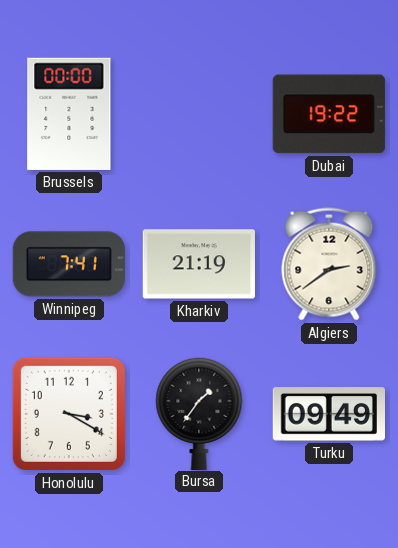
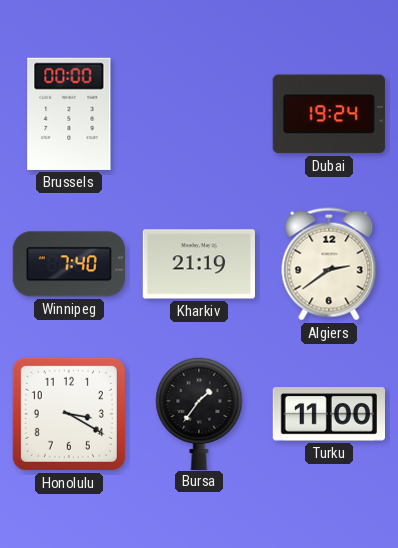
Dubai: 19:22 -> 19:24
Winnipeg: 7:41 -> 7:40
Turku: 09:49 -> 11:00
